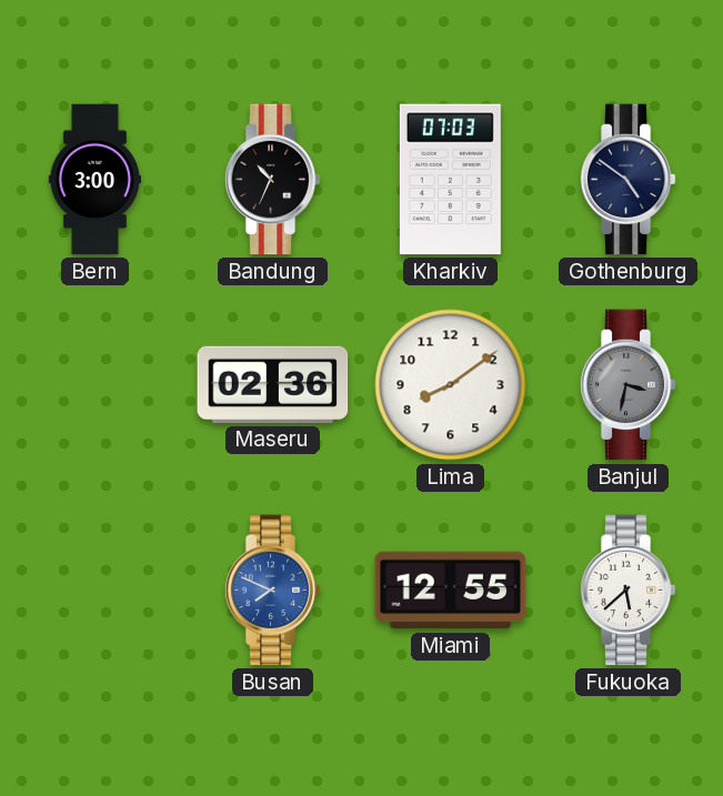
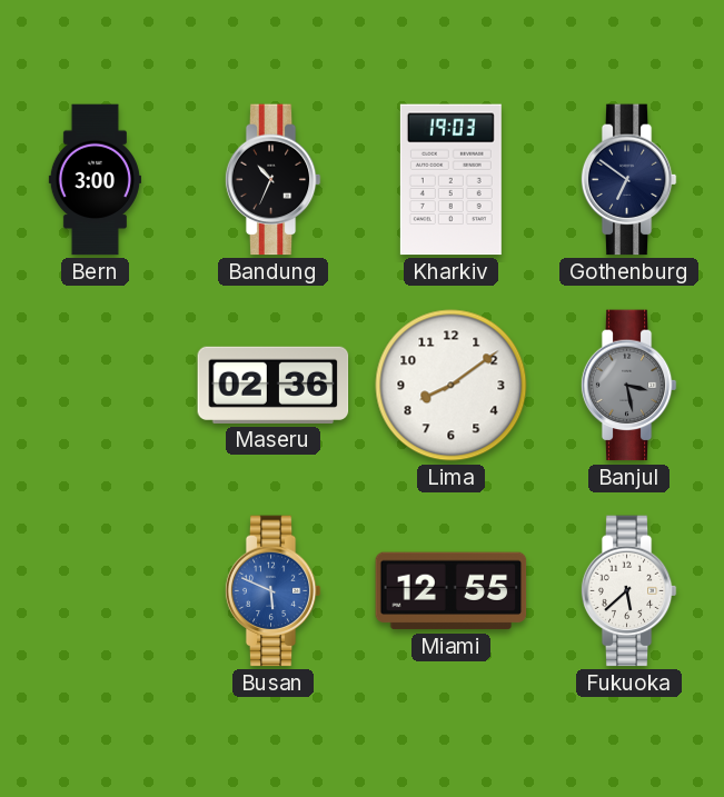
Kharkiv: 07:03 -> 19:03
Gothenburg: 4:51 -> 6:51
Banjul: 3:32 -> 3:28
Busan: 7:49 -> 5:49
